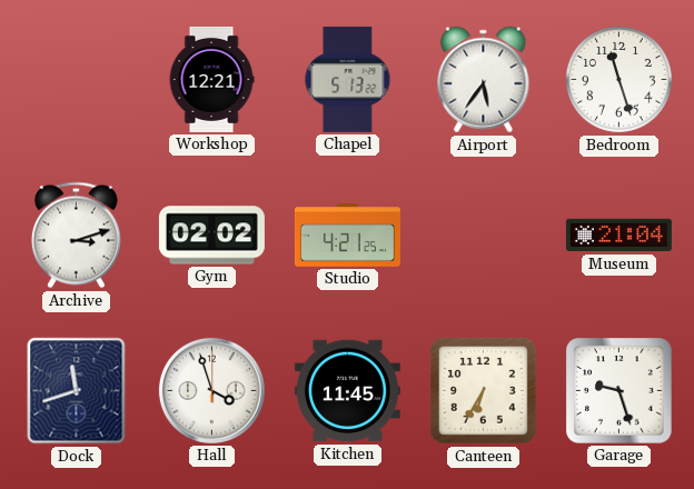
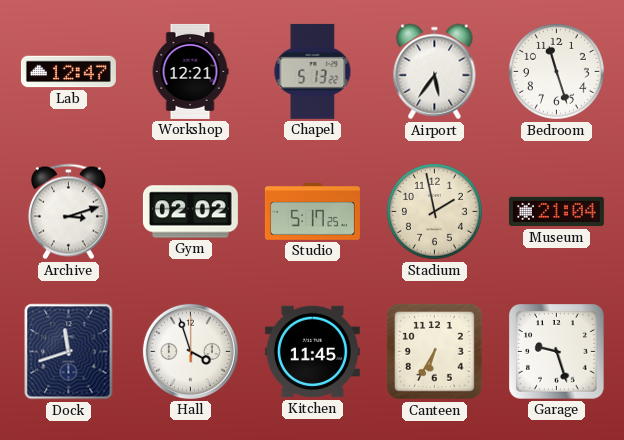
Lab: none -> 12:47
Studio: 4:21 -> 5:17
Stadium: none -> 1:58
